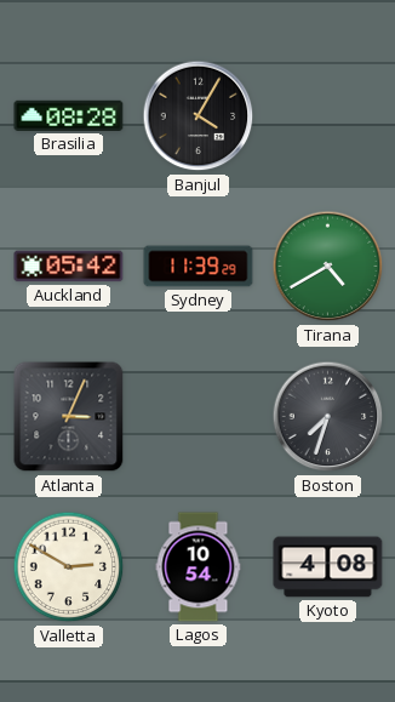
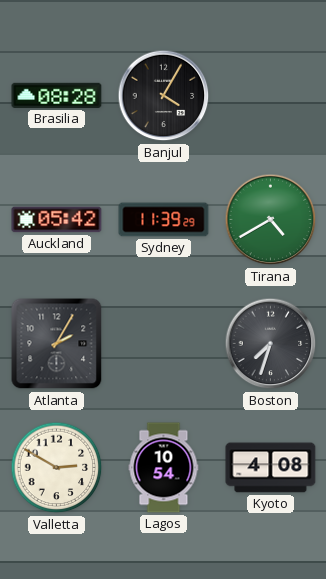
Atlanta: 3:04 -> 2:05
